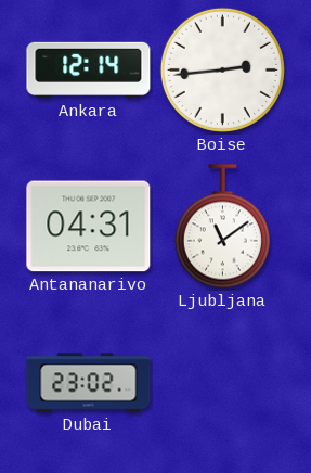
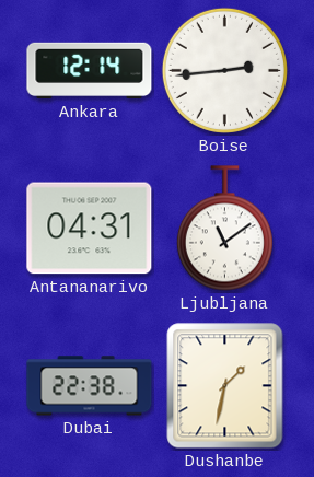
Dubai: 23:02 -> 22:38
Dushanbe: none -> 1:32
